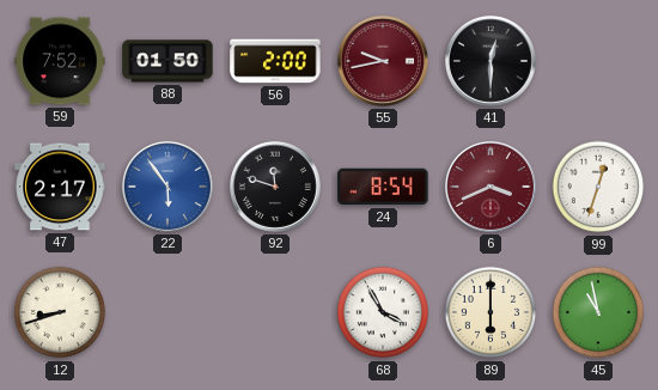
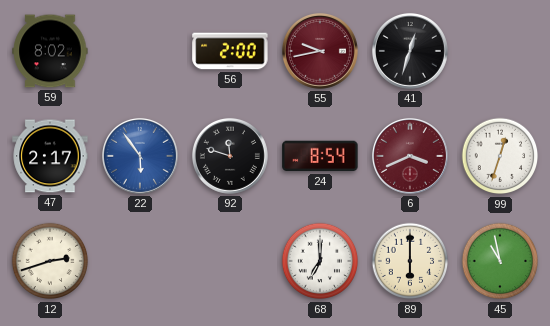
59: 7:52 -> 8:02
88: 01:50 -> none
41: 12:30 -> 12:33
12: 8:42 -> 2:42
68: 3:55 -> 7:00
